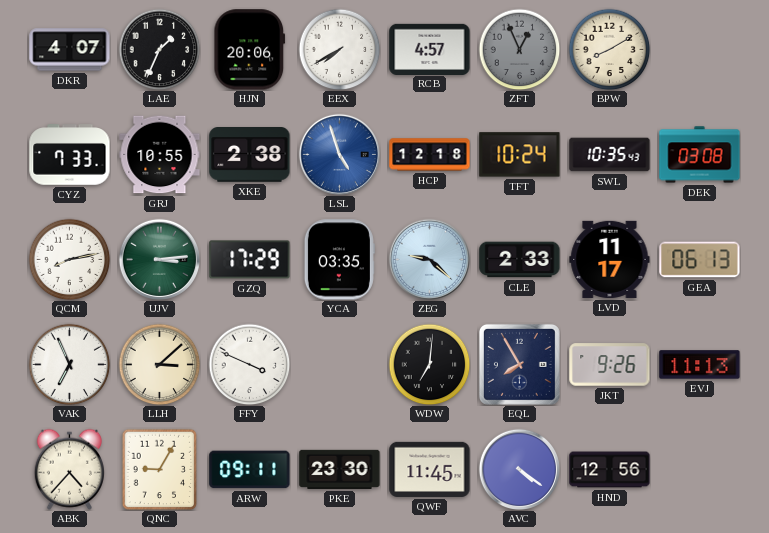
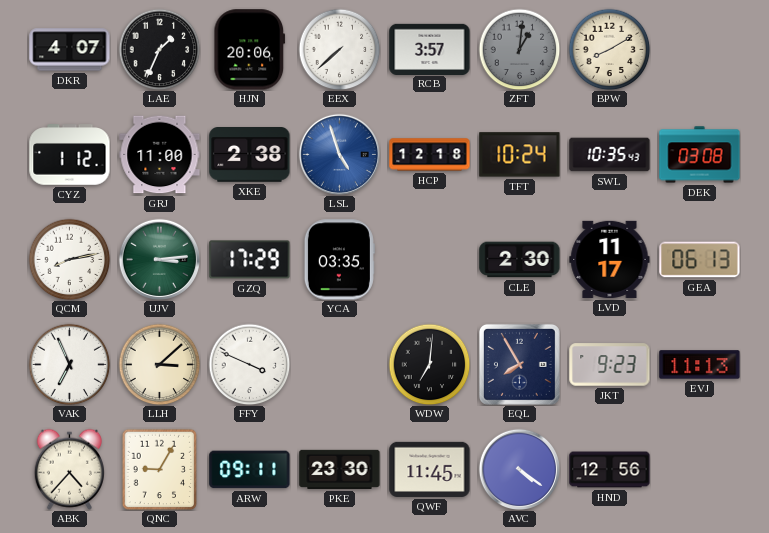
EEX: 7:40 -> 7:38
RCB: 4:57 -> 3:57
ZFT: 12:56 -> 1:01
CYZ: 7:33 -> 1:12
GRJ: 10:55 -> 11:00
ZEG: 9:22 -> none
CLE: 2:33 -> 2:30
JKT: 9:26 -> 9:23
